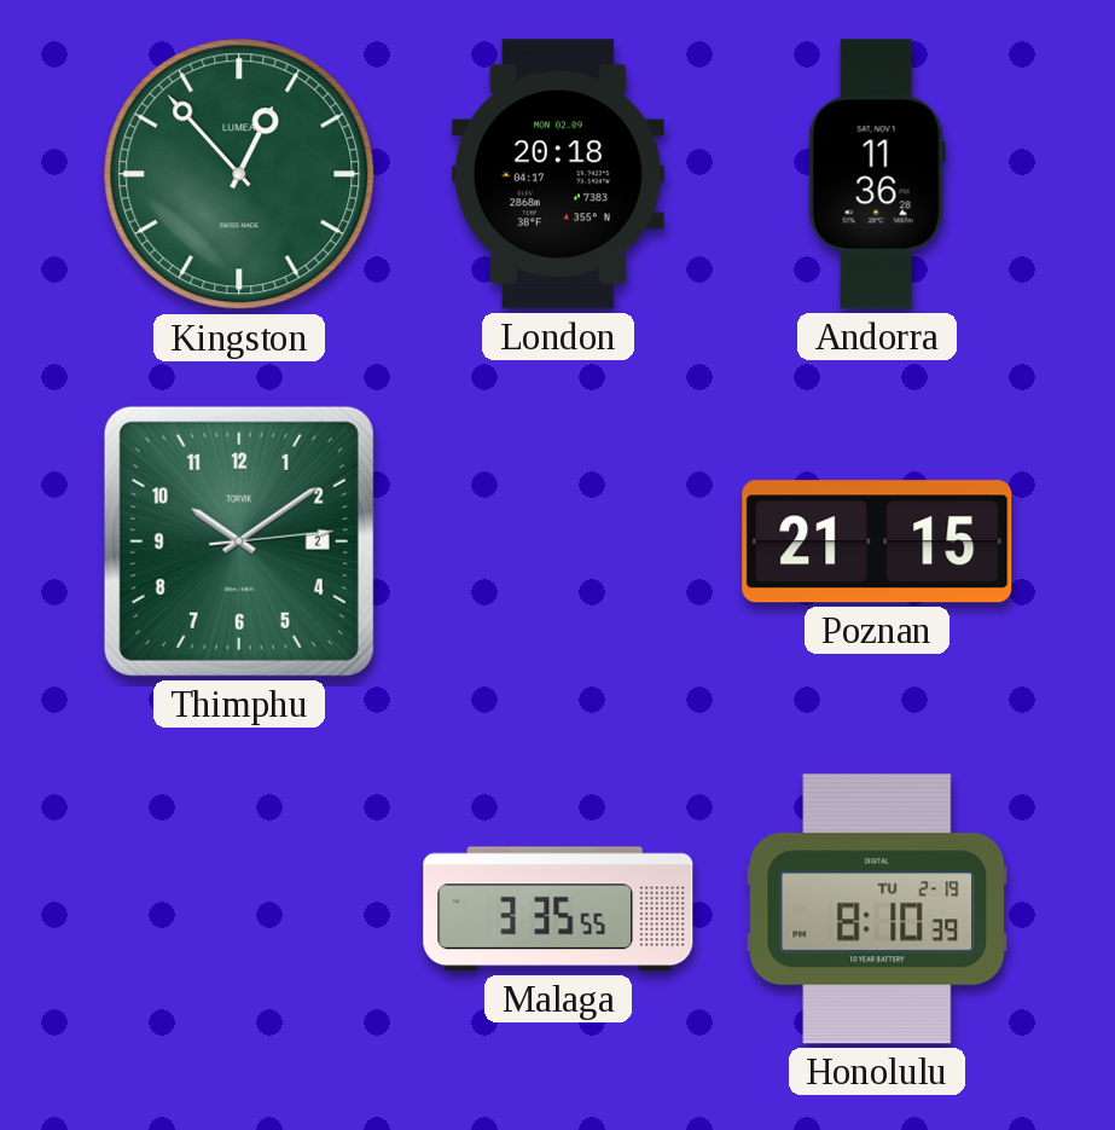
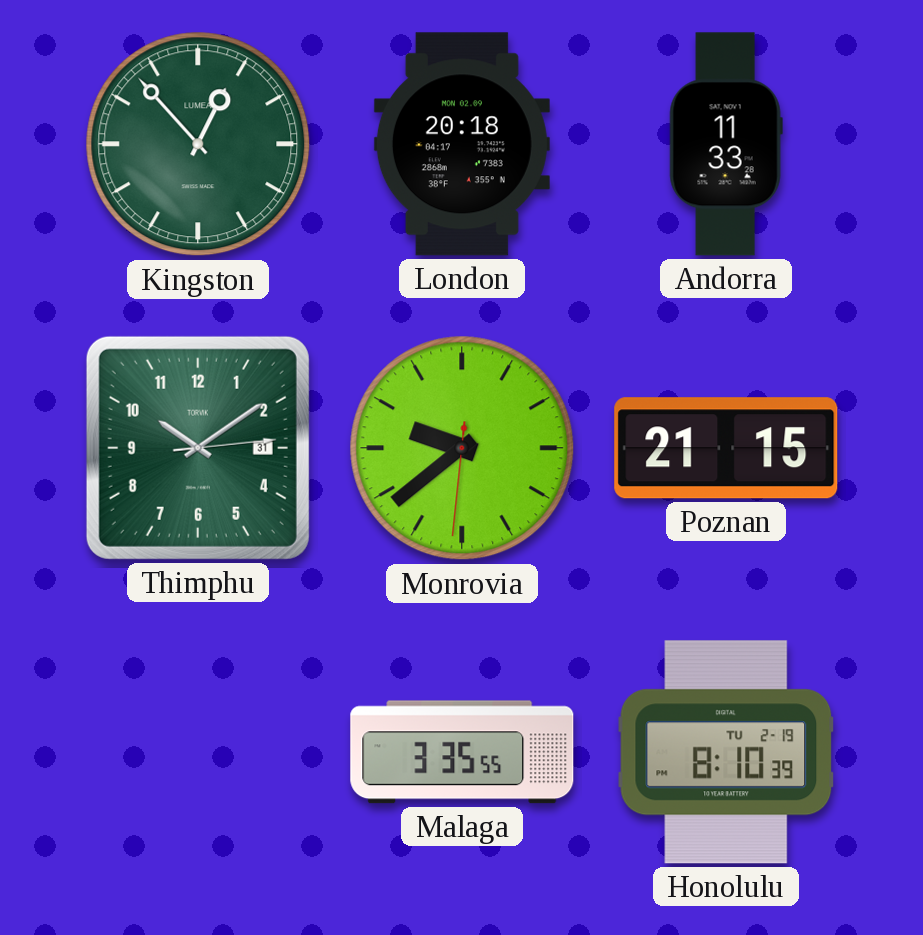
Andorra: 11:36 -> 11:33
Thimphu date: 2 -> 31
Monrovia: none -> 9:38
